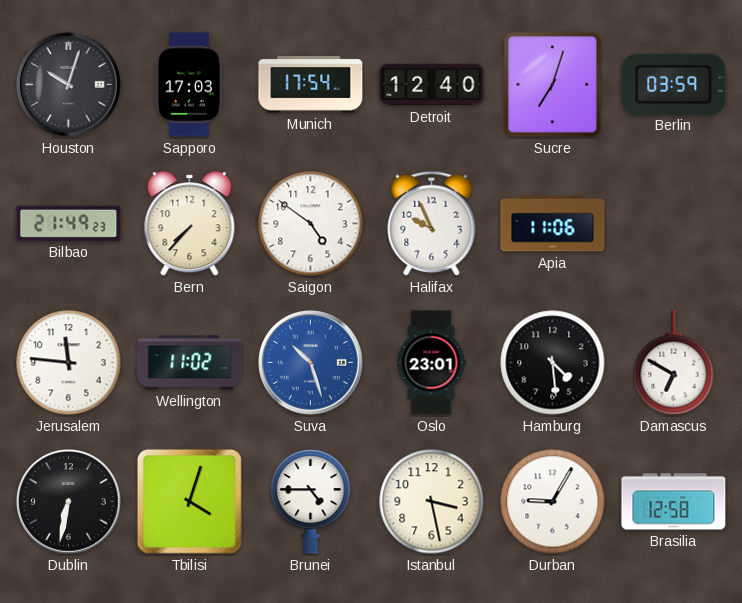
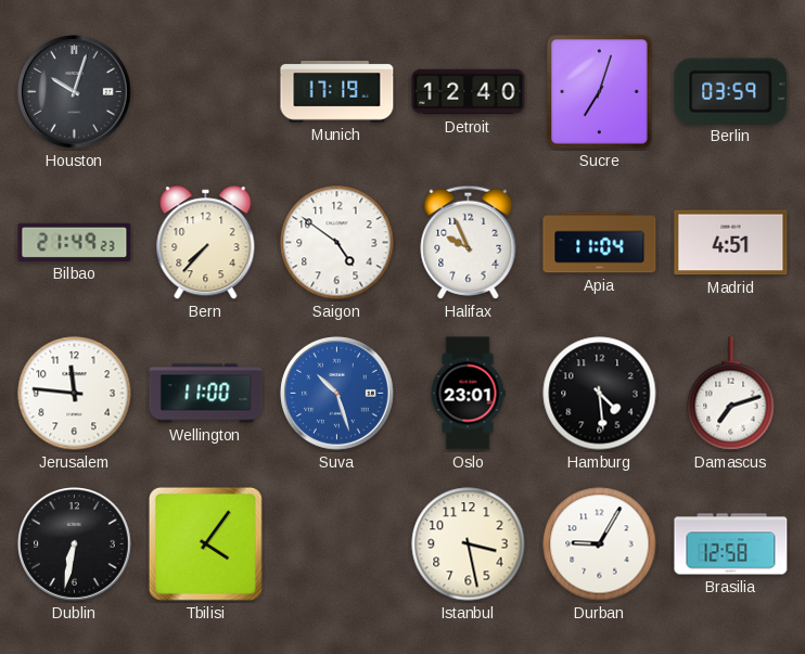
Sapporo: 17:03 -> none
Munich: 17:54 -> 17:19
Apia: 11:06 -> 11:04
Madrid: none -> 4:51
Wellington: 11:02 -> 11:00
Damascus: 6:50 -> 7:12
Tbilisi: 4:03 -> 4:06
Brunei: 4:45 -> none
